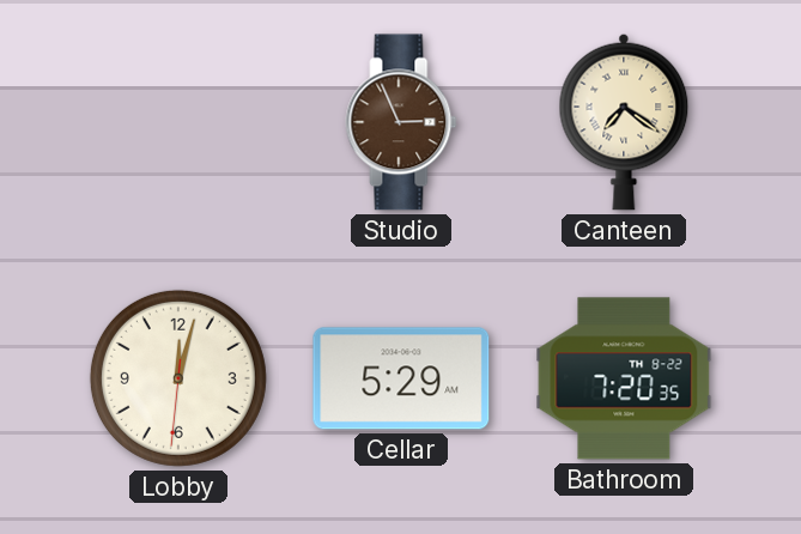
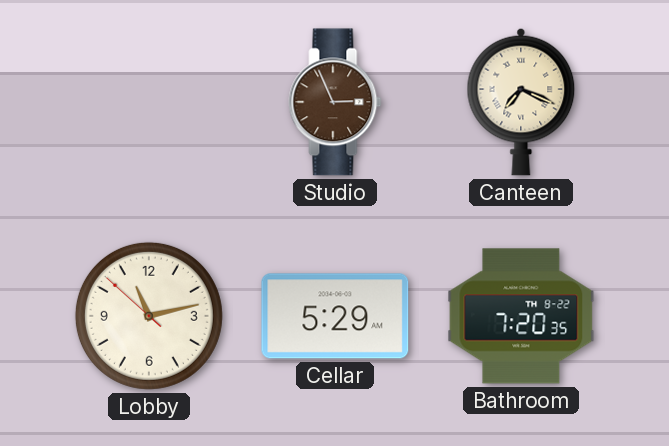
Canteen: 7:21 -> 7:19
Lobby: 12:02 -> 11:12
